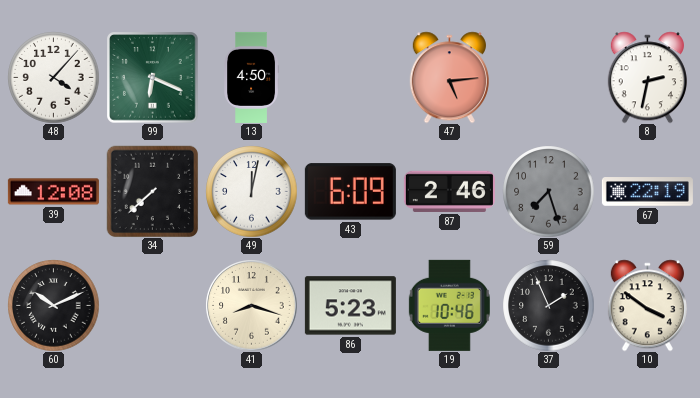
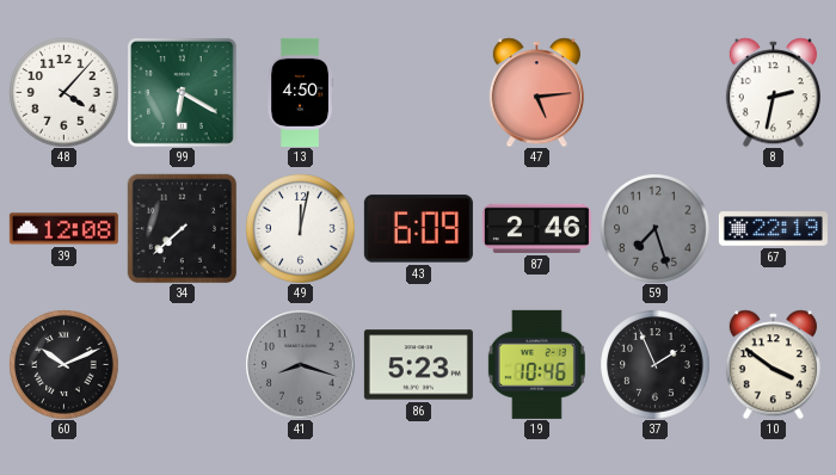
99: 6:19 -> 6:20
41 dial: cream -> grey
